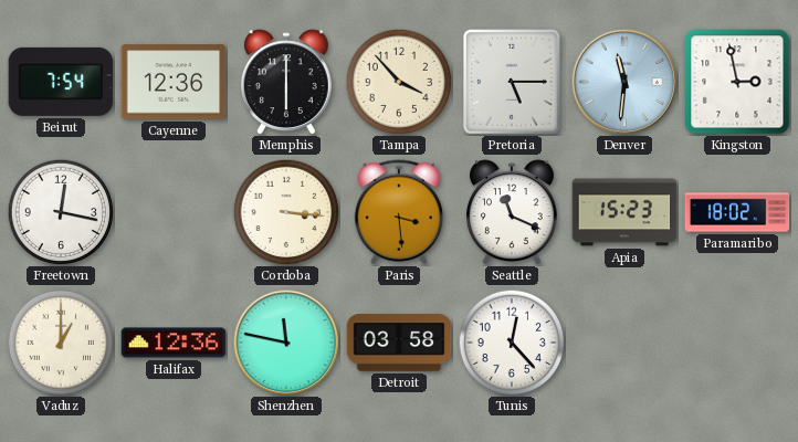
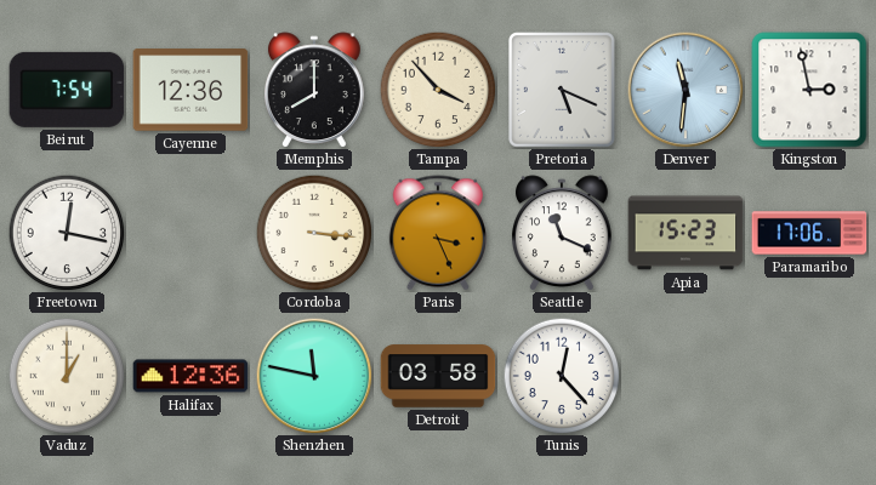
Memphis: 6:00 -> 8:00
Pretoria: 5:15 -> 5:19
Paris: 3:29 -> 3:26
Paramaribo: 18:02 -> 17:06
